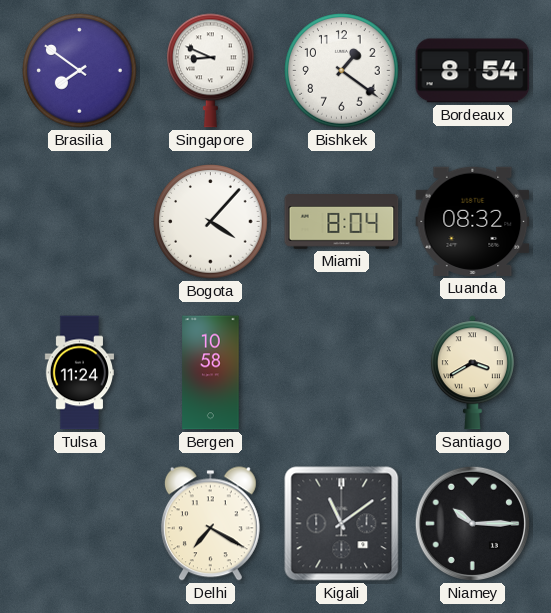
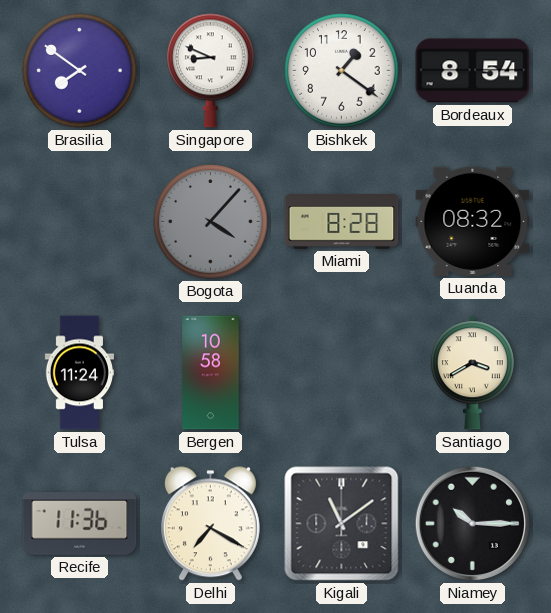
Bogota dial: white -> grey
Miami: 8:04 -> 8:28
Recife: none -> 11:36
